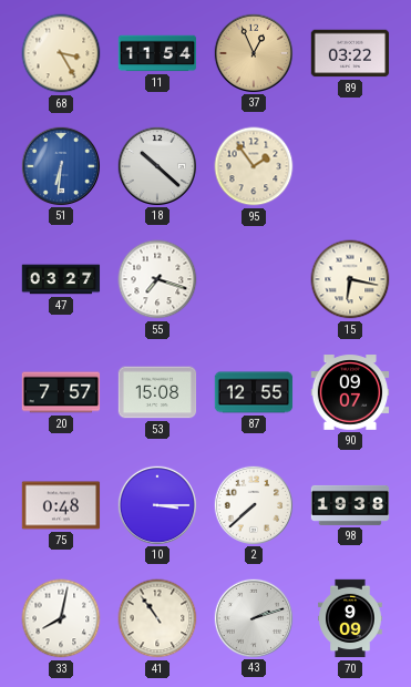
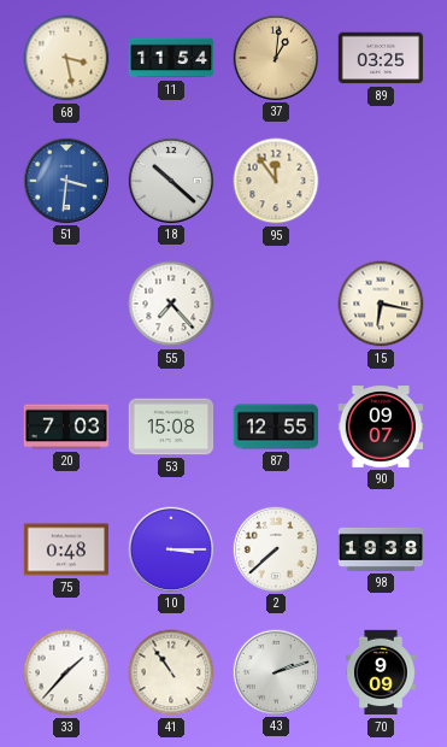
68: 3:25 -> 3:28
37: 12:56 -> 1:01
89: 03:22 -> 03:25
51: 6:31 -> 3:31
95: 1:54 -> 11:54
47: 03:27 -> none
55: 7:18 -> 7:23
20: 7:57 -> 7:03
33: 8:02 -> 1:37
